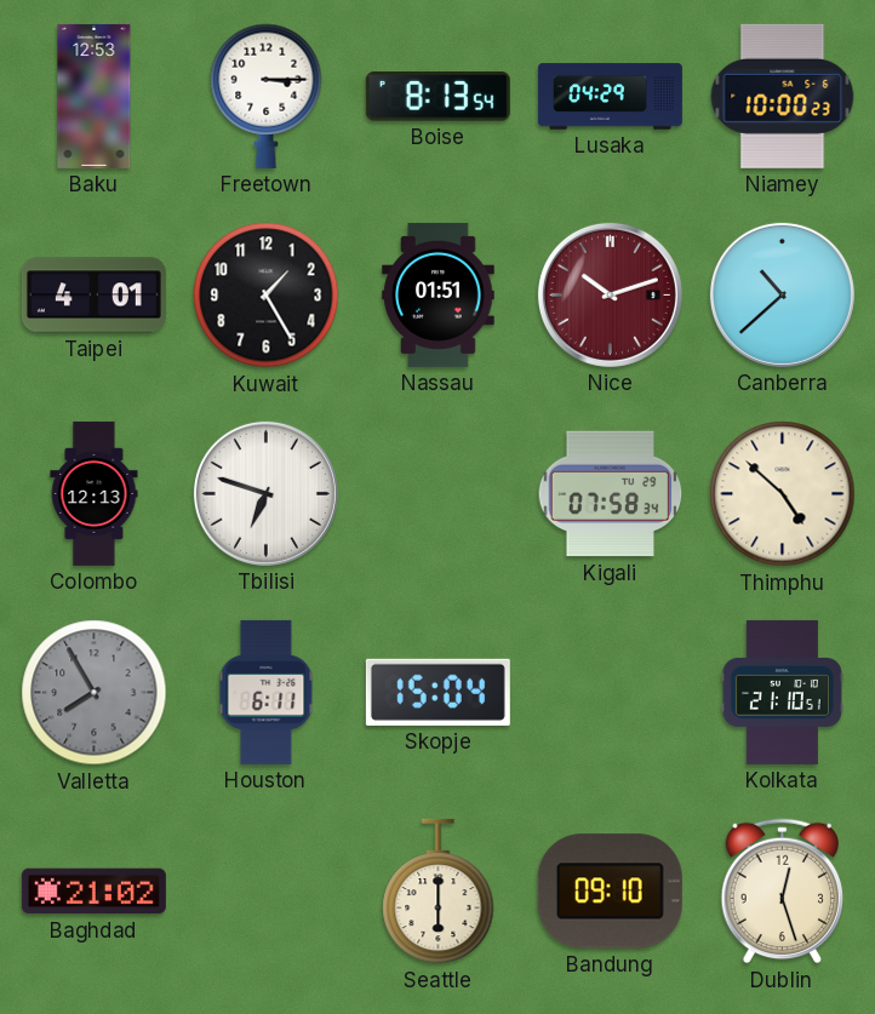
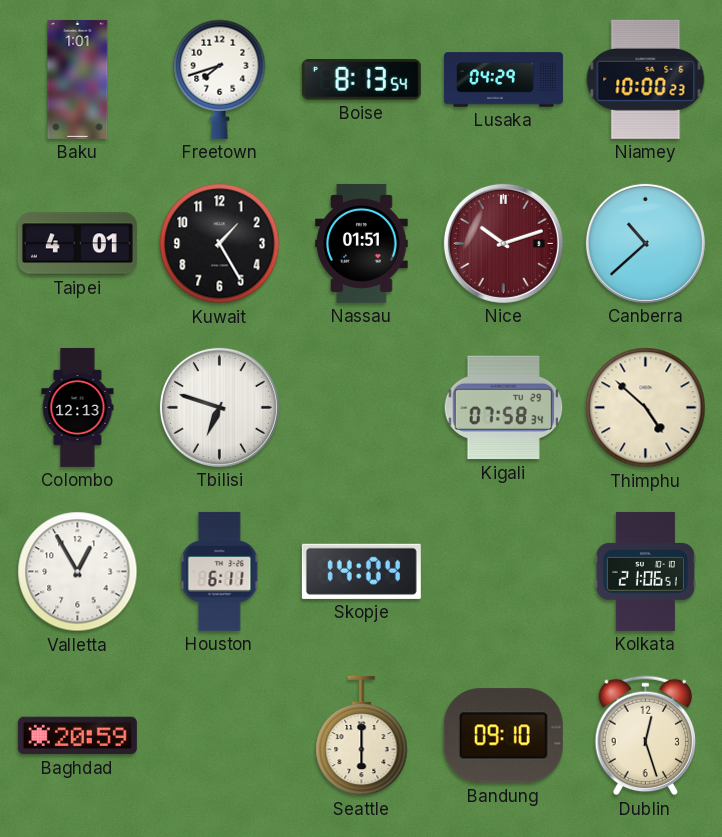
Baku: 12:53 -> 1:01
Freetown: 3:15 -> 7:42
Valletta: 7:55 -> 12:55
Valletta dial: grey -> white
Skopje: 15:04 -> 14:04
Kolkata: 21:10 -> 21:06
Baghdad: 21:02 -> 20:59
